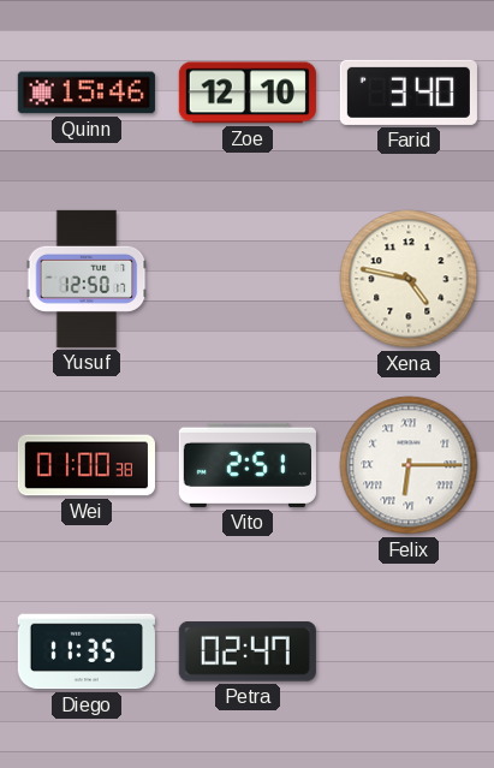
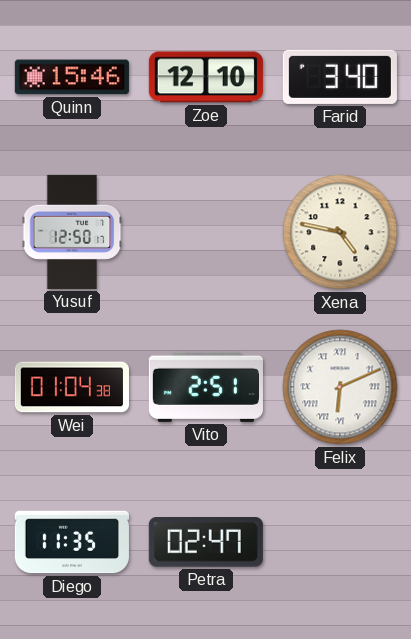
Wei: 01:00 -> 01:04
Felix: 6:15 -> 6:11
